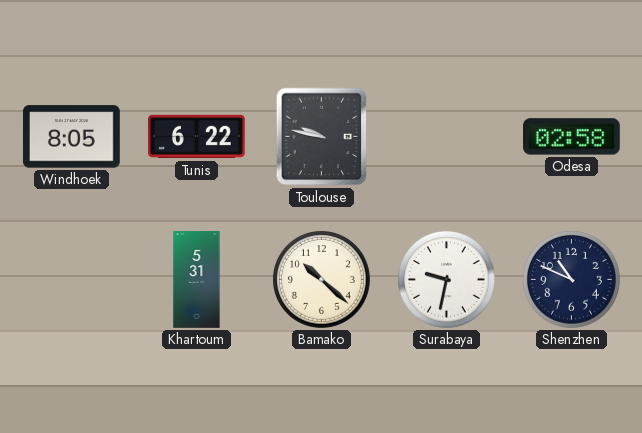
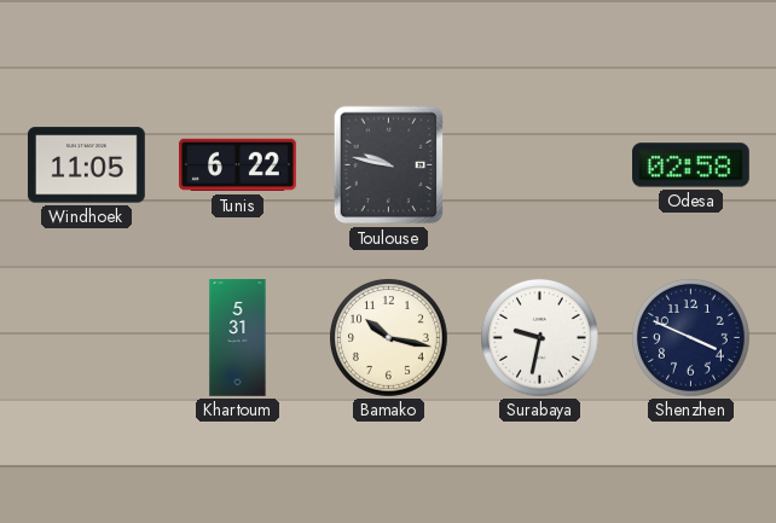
Windhoek: 8:05 -> 11:05
Bamako: 10:22 -> 10:17
Shenzhen: 10:49 -> 3:49
